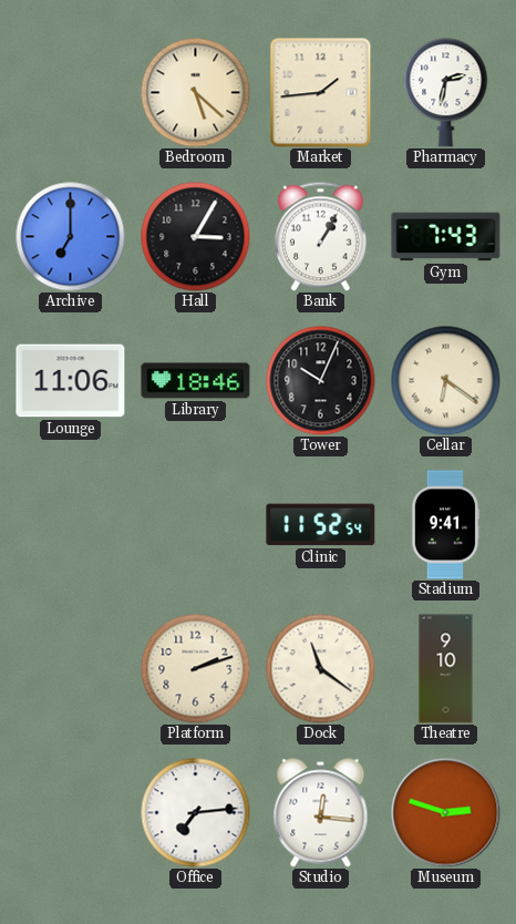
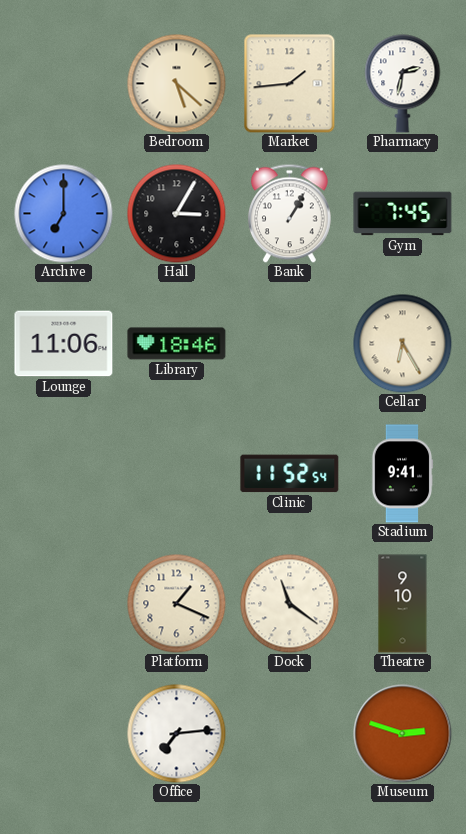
Gym: 7:43 -> 7:45
Tower: 10:04 -> none
Cellar: 6:21 -> 6:25
Platform: 2:12 -> 1:19
Studio: 12:16 -> none
